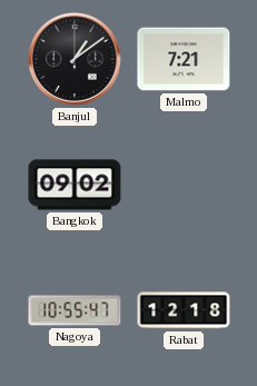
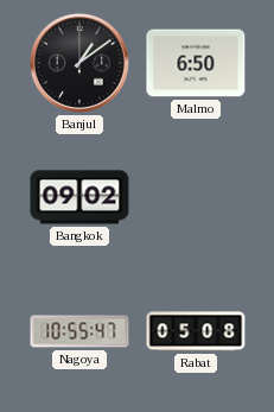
Malmo: 7:21 -> 6:50
Rabat: 12:18 -> 05:08
